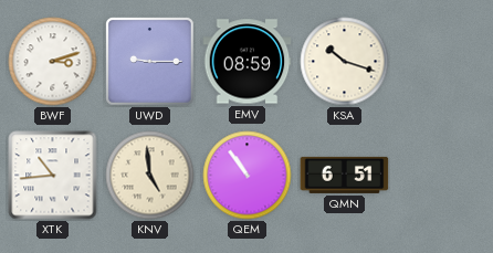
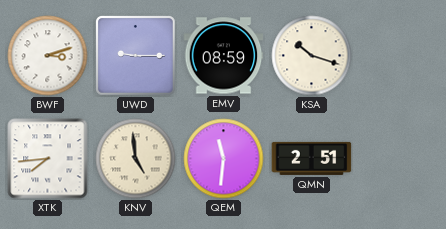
XTK: 10:44 -> 7:44
QEM: 10:54 -> 11:31
QMN: 6:51 -> 2:51
